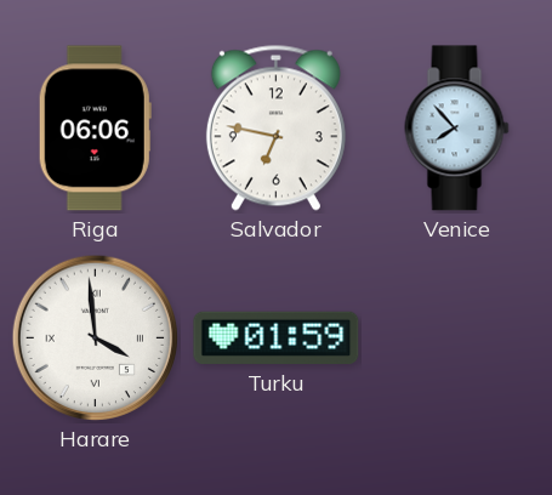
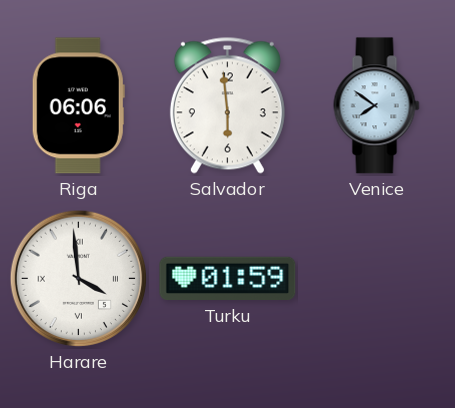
Salvador: 6:47 -> 5:59
Venice: 7:53 -> 7:51
